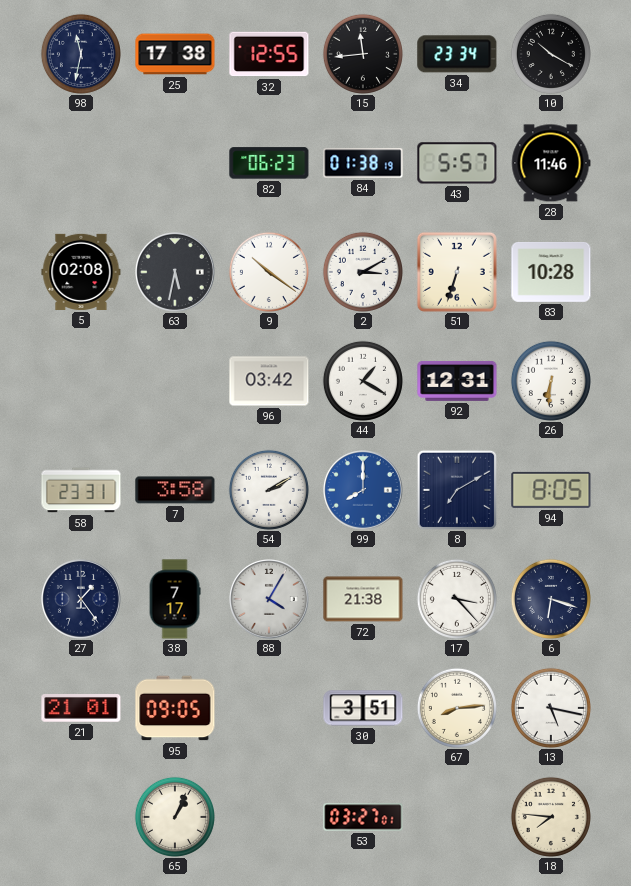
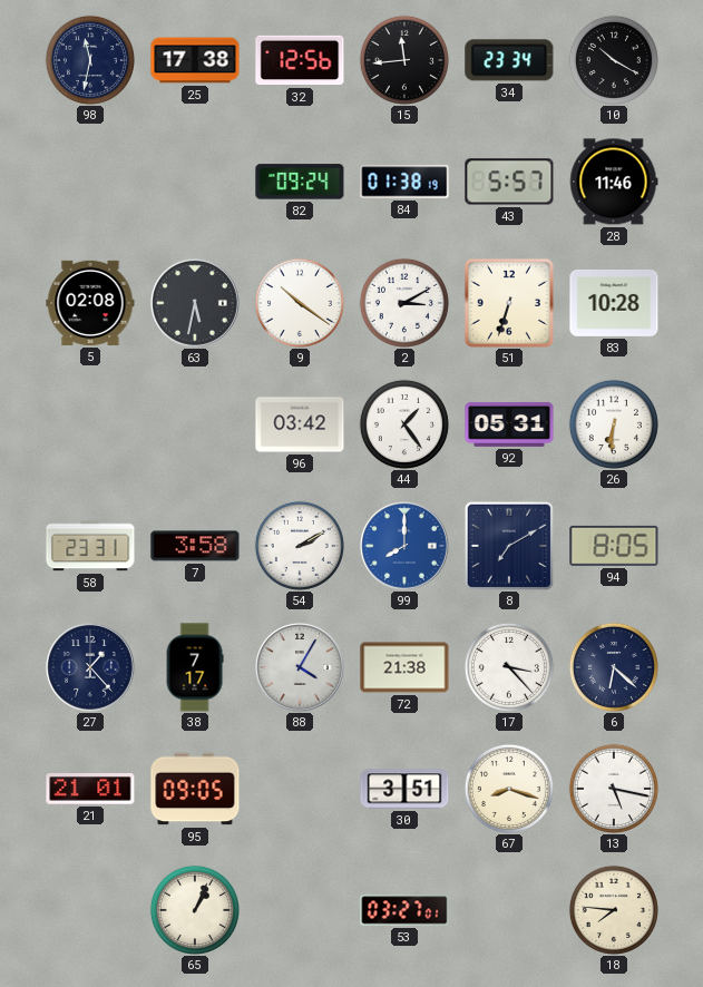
32: 12:55 -> 12:56
82: 06:23 -> 09:24
44: 1:20 -> 1:24
92: 12:31 -> 05:31
27: 1:24 -> 1:23
6: 6:18 -> 6:22
67: 8:14 -> 8:18
